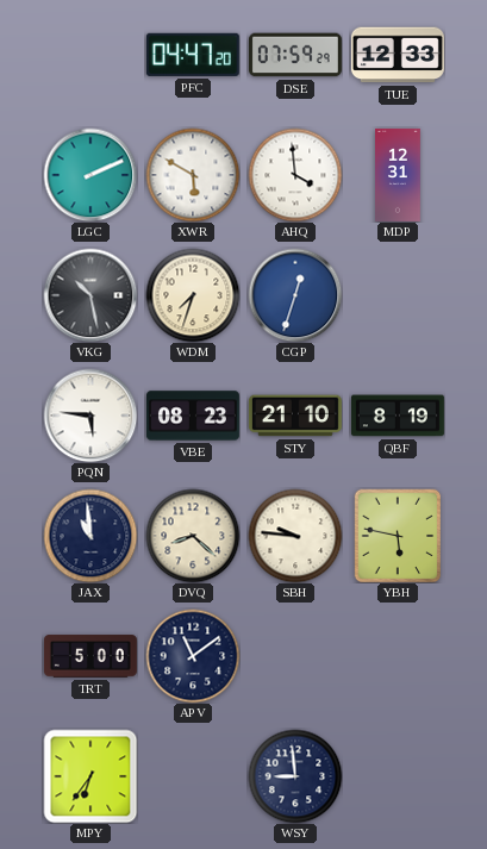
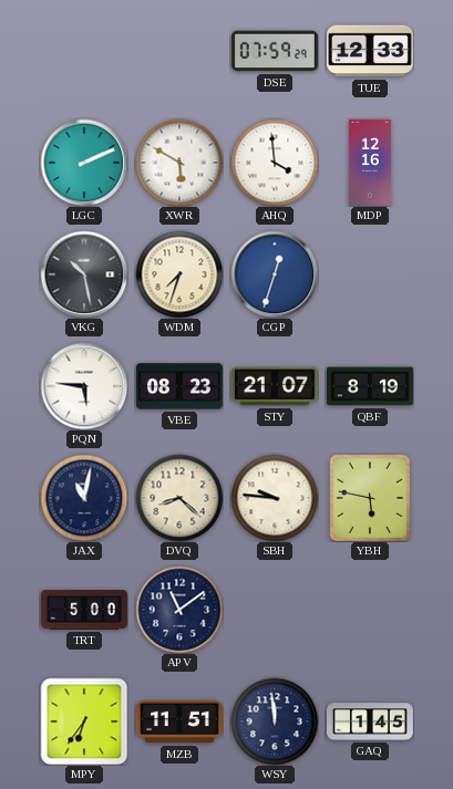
PFC: 04:47 -> none
MDP: 12:31 -> 12:16
STY: 21:10 -> 21:07
JAX: 10:59 -> 11:02
MZB: none -> 11:51
WSY: 8:59 -> 11:59
GAQ: none -> 1:45
